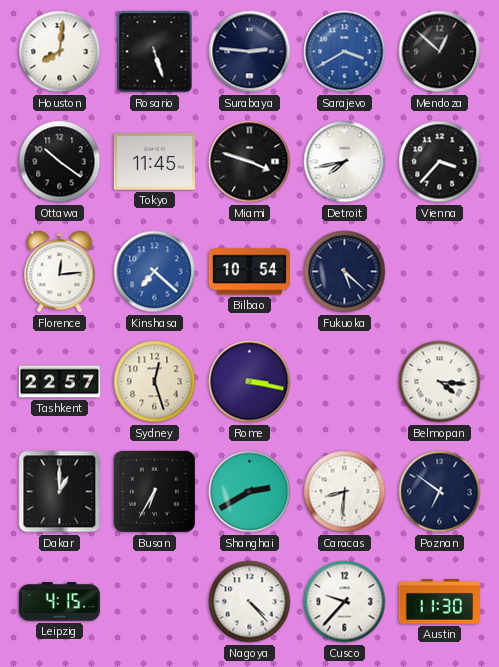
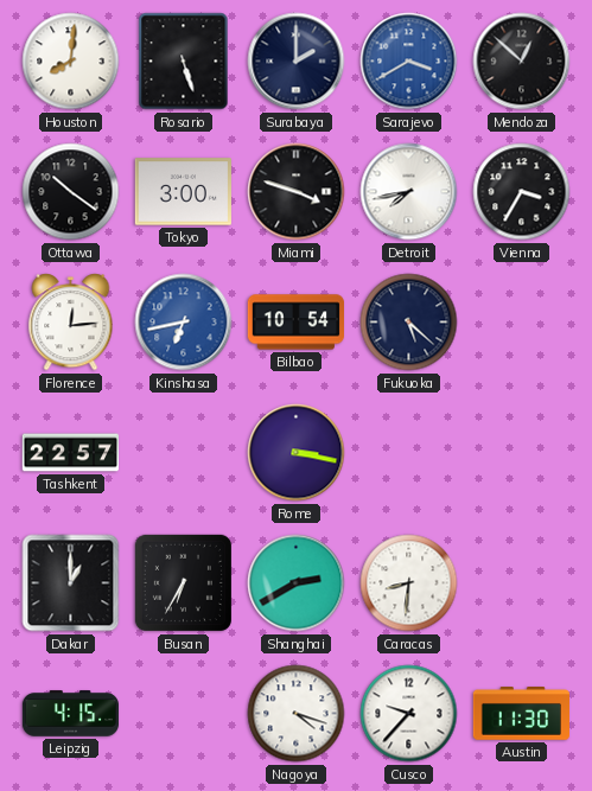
Surabaya: 2:46 -> 2:00
Tokyo: 11:45 -> 3:00
Vienna: 3:37 -> 3:35
Kinshasa: 7:22 -> 6:43
Sydney: 12:27 -> none
Belmopan: 4:16 -> none
Poznan: 6:51 -> none
Nagoya: 4:23 -> 4:18
